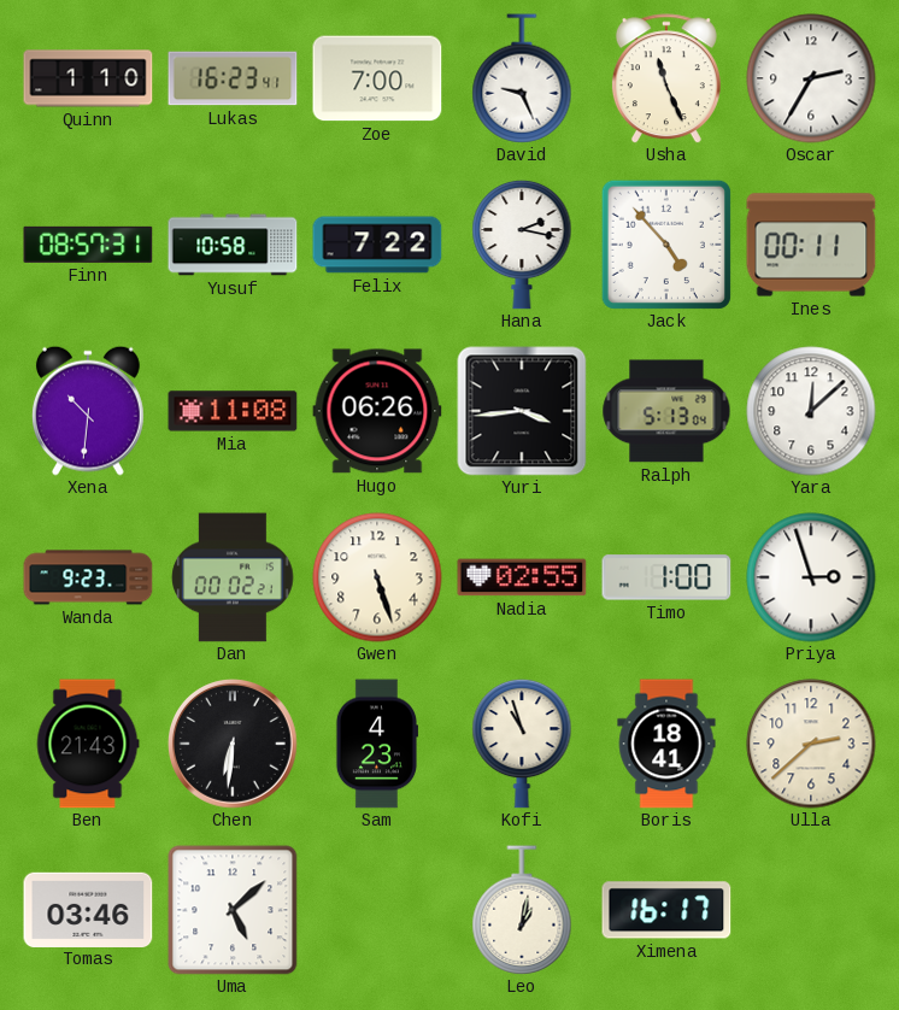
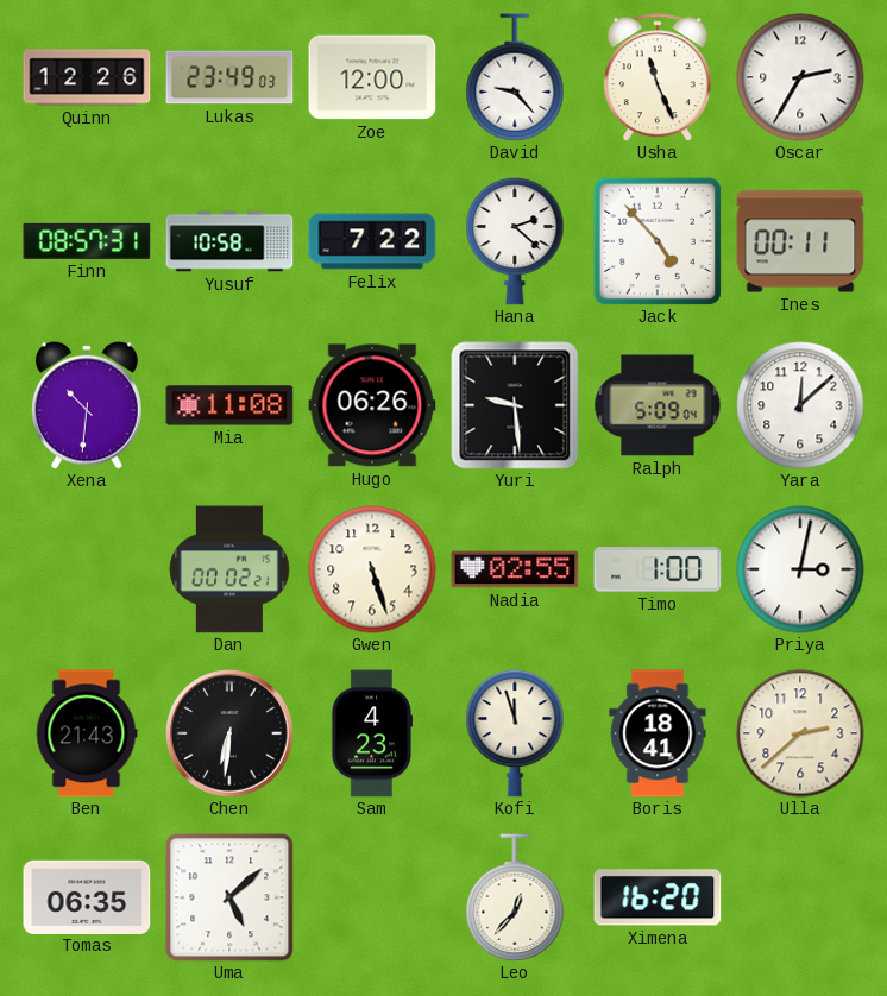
Quinn: 1:10 -> 12:26
Lukas: 16:23 -> 23:49
Zoe: 7:00 -> 12:00
David: 9:26 -> 9:23
Hana: 2:17 -> 2:22
Yuri: 3:44 -> 9:29
Ralph: 5:13 -> 5:09
Wanda: 9:23 -> none
Priya: 2:57 -> 3:02
Kofi: 10:57 -> 11:57
Tomas: 03:46 -> 06:35
Leo: 1:02 -> 12:37
Ximena: 16:17 -> 16:20
